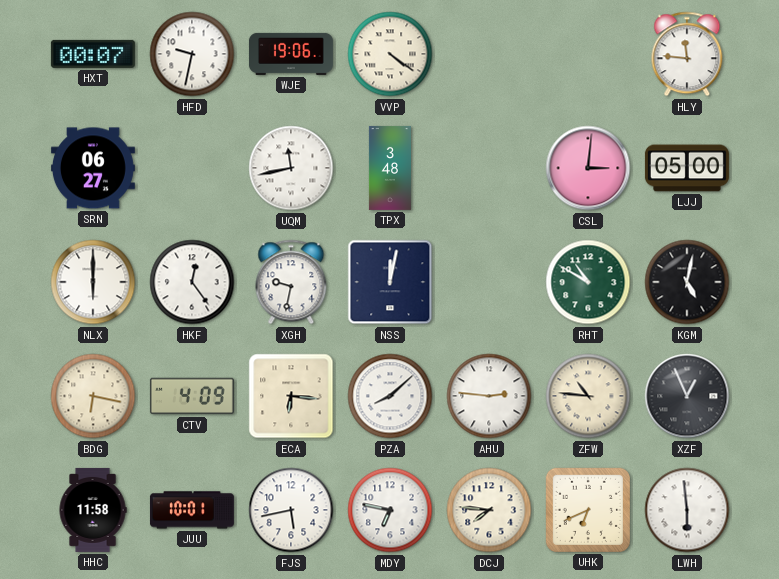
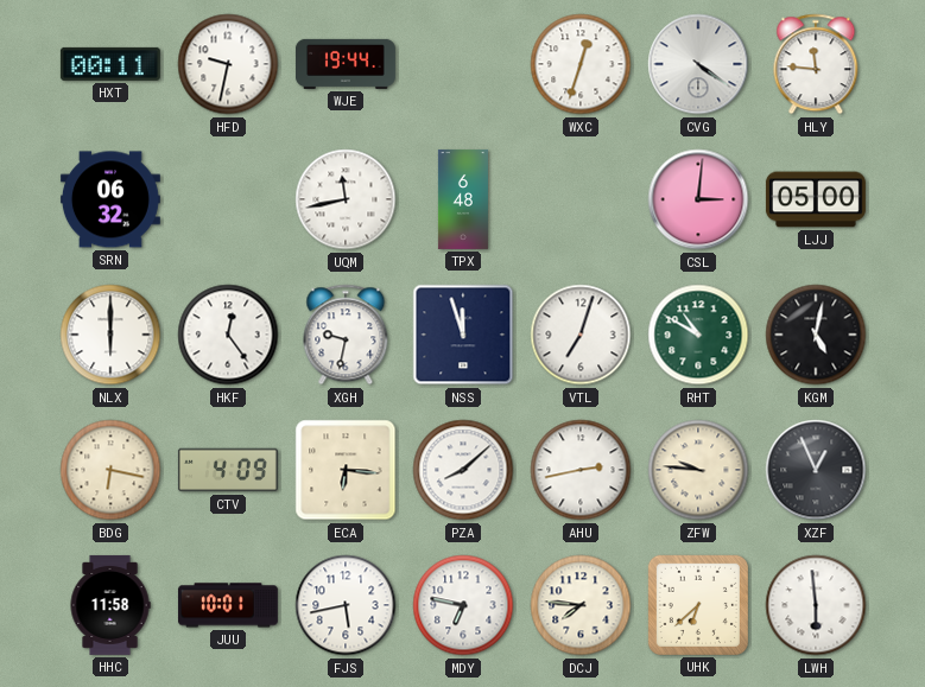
HXT: 00:07 -> 00:11
WJE: 19:06 -> 19:44
VVP: 4:21 -> none
WXC: none -> 12:33
CVG: none -> 4:21
SRN: 06:27 -> 06:32
TPX: 3:48 -> 6:48
NSS: 12:02 -> 11:57
VTL: none -> 7:03
AHU: 2:46 -> 2:43
ZFW: 10:46 -> 9:46
UHK: 6:41 -> 6:38
